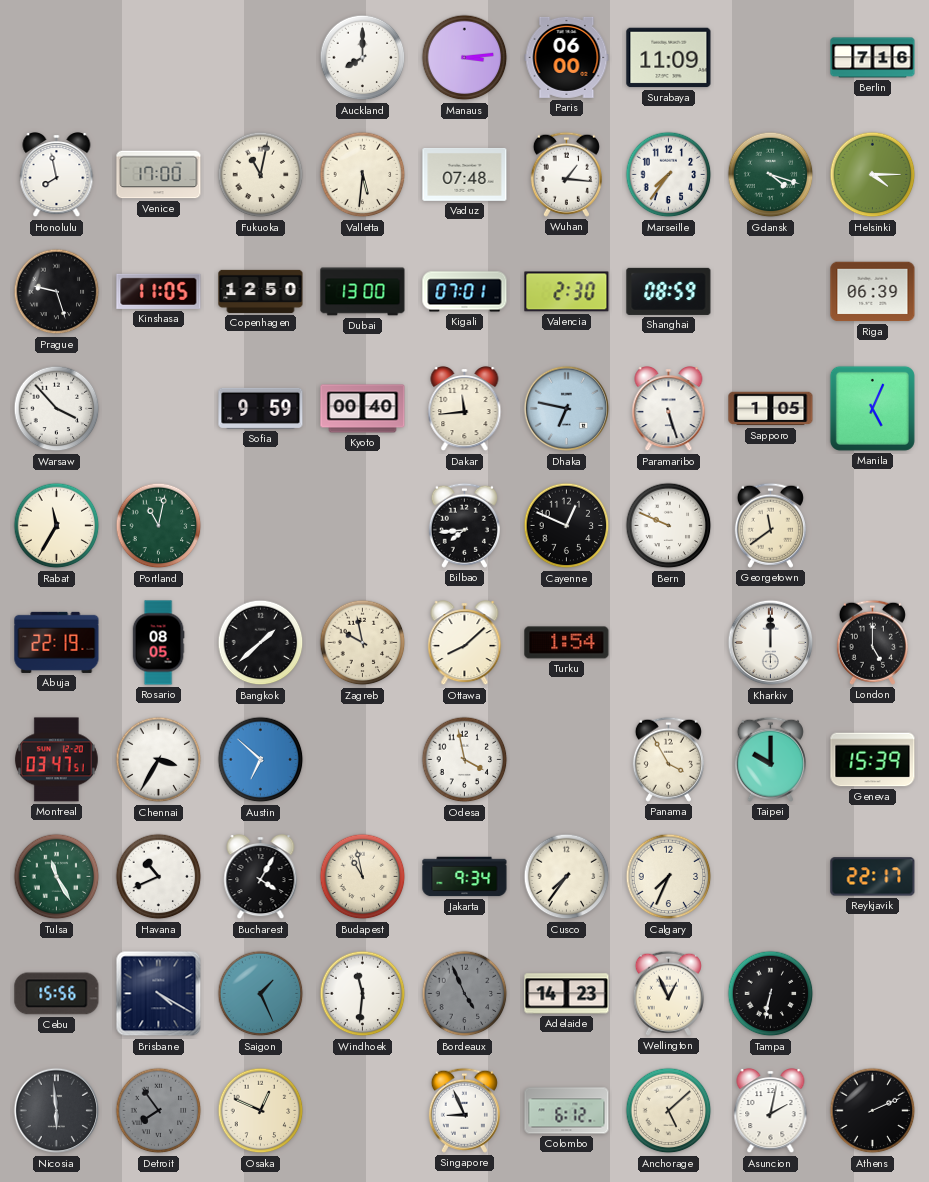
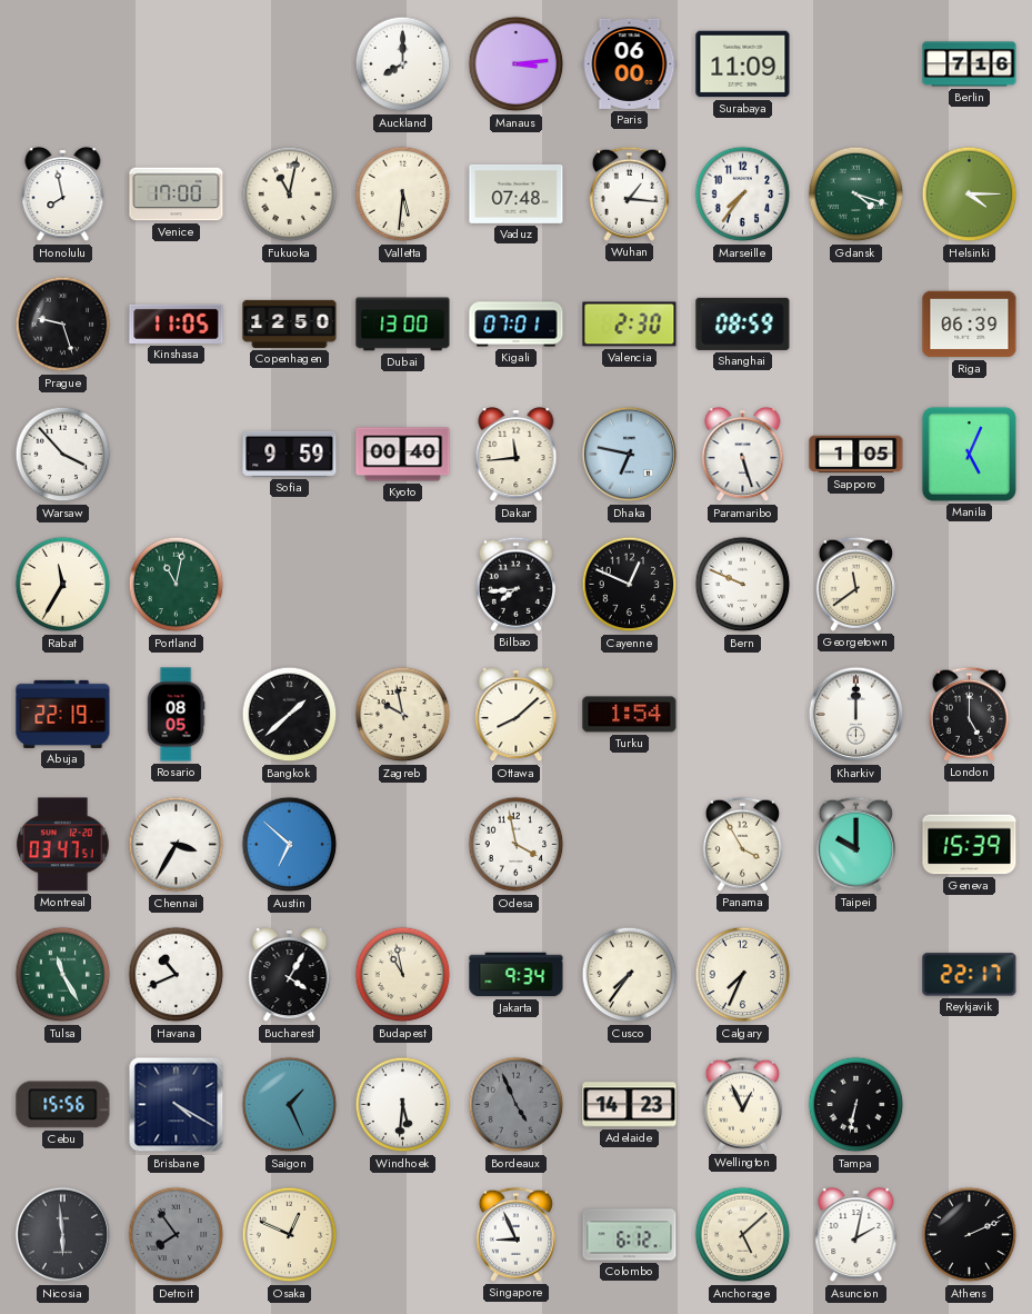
Windhoek: 11:31 -> 5:31
